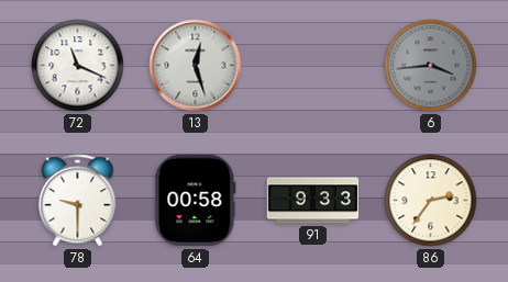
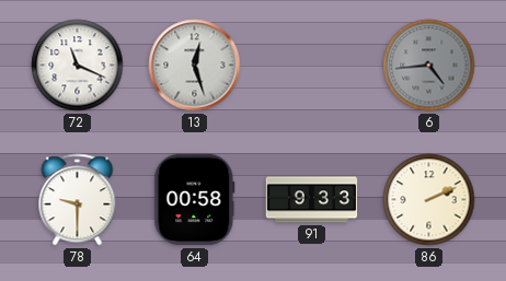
6: 3:44 -> 4:44
86: 2:36 -> 2:11
